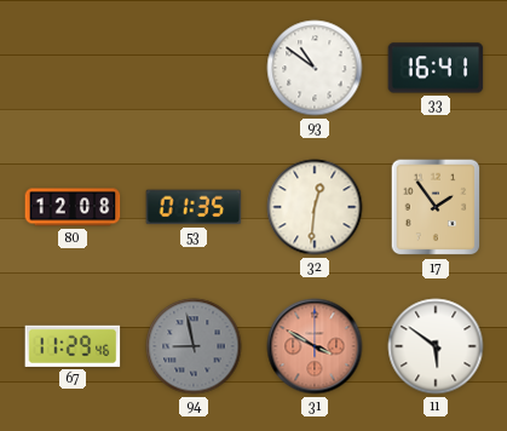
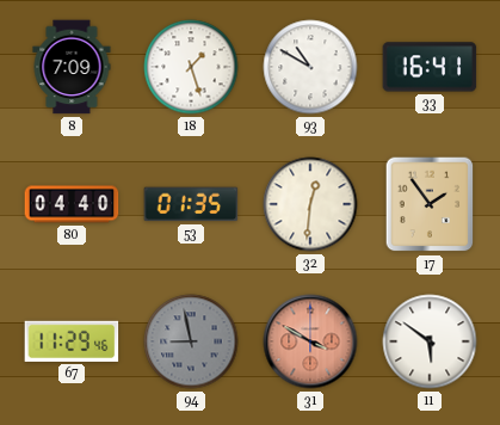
8: none -> 7:09
18: none -> 1:27
93: 10:51 -> 10:50
80: 12:08 -> 04:40
